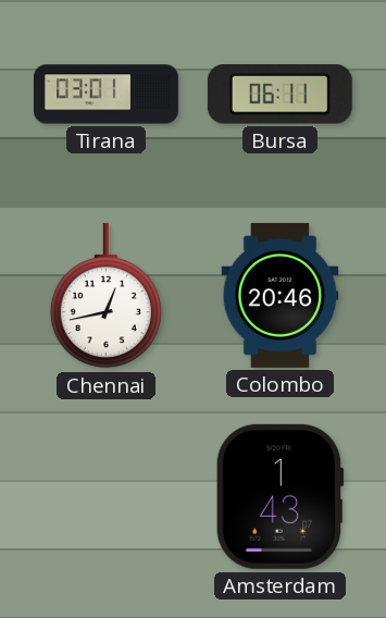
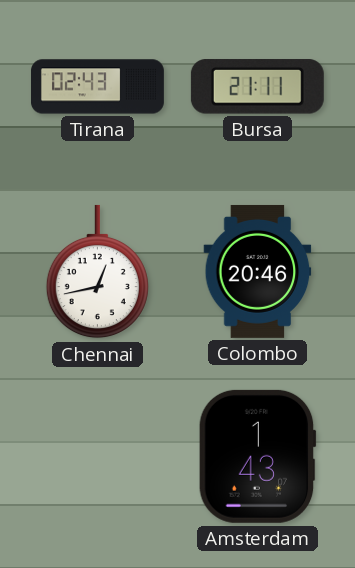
Tirana: 03:01 -> 02:43
Bursa: 06:11 -> 21:11
